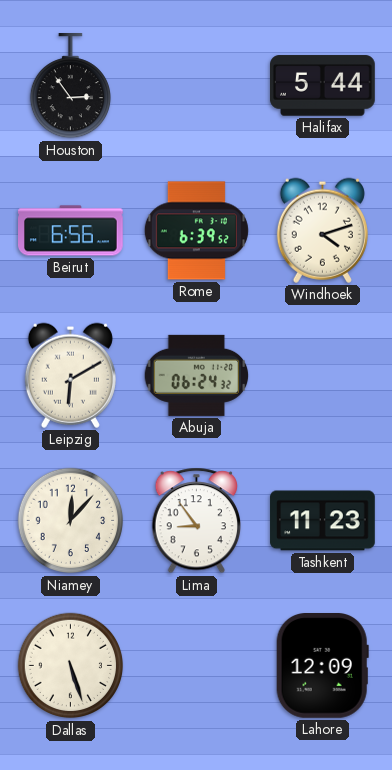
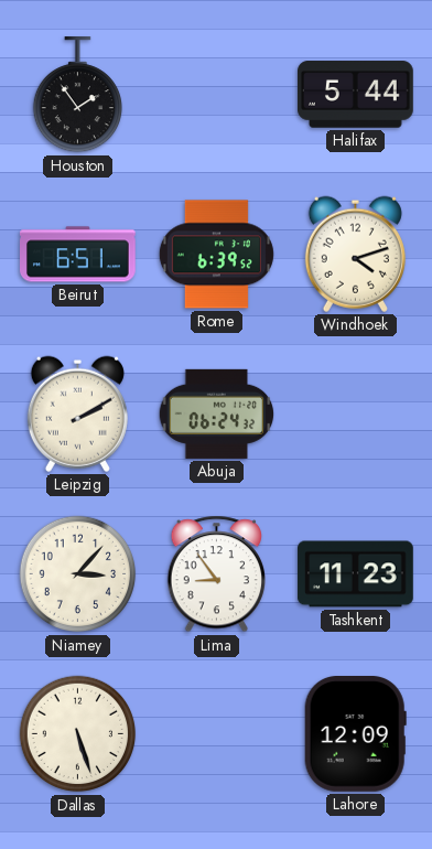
Houston: 2:54 -> 1:54
Beirut: 6:56 -> 6:51
Leipzig: 6:10 -> 2:10
Niamey: 12:07 -> 3:07
